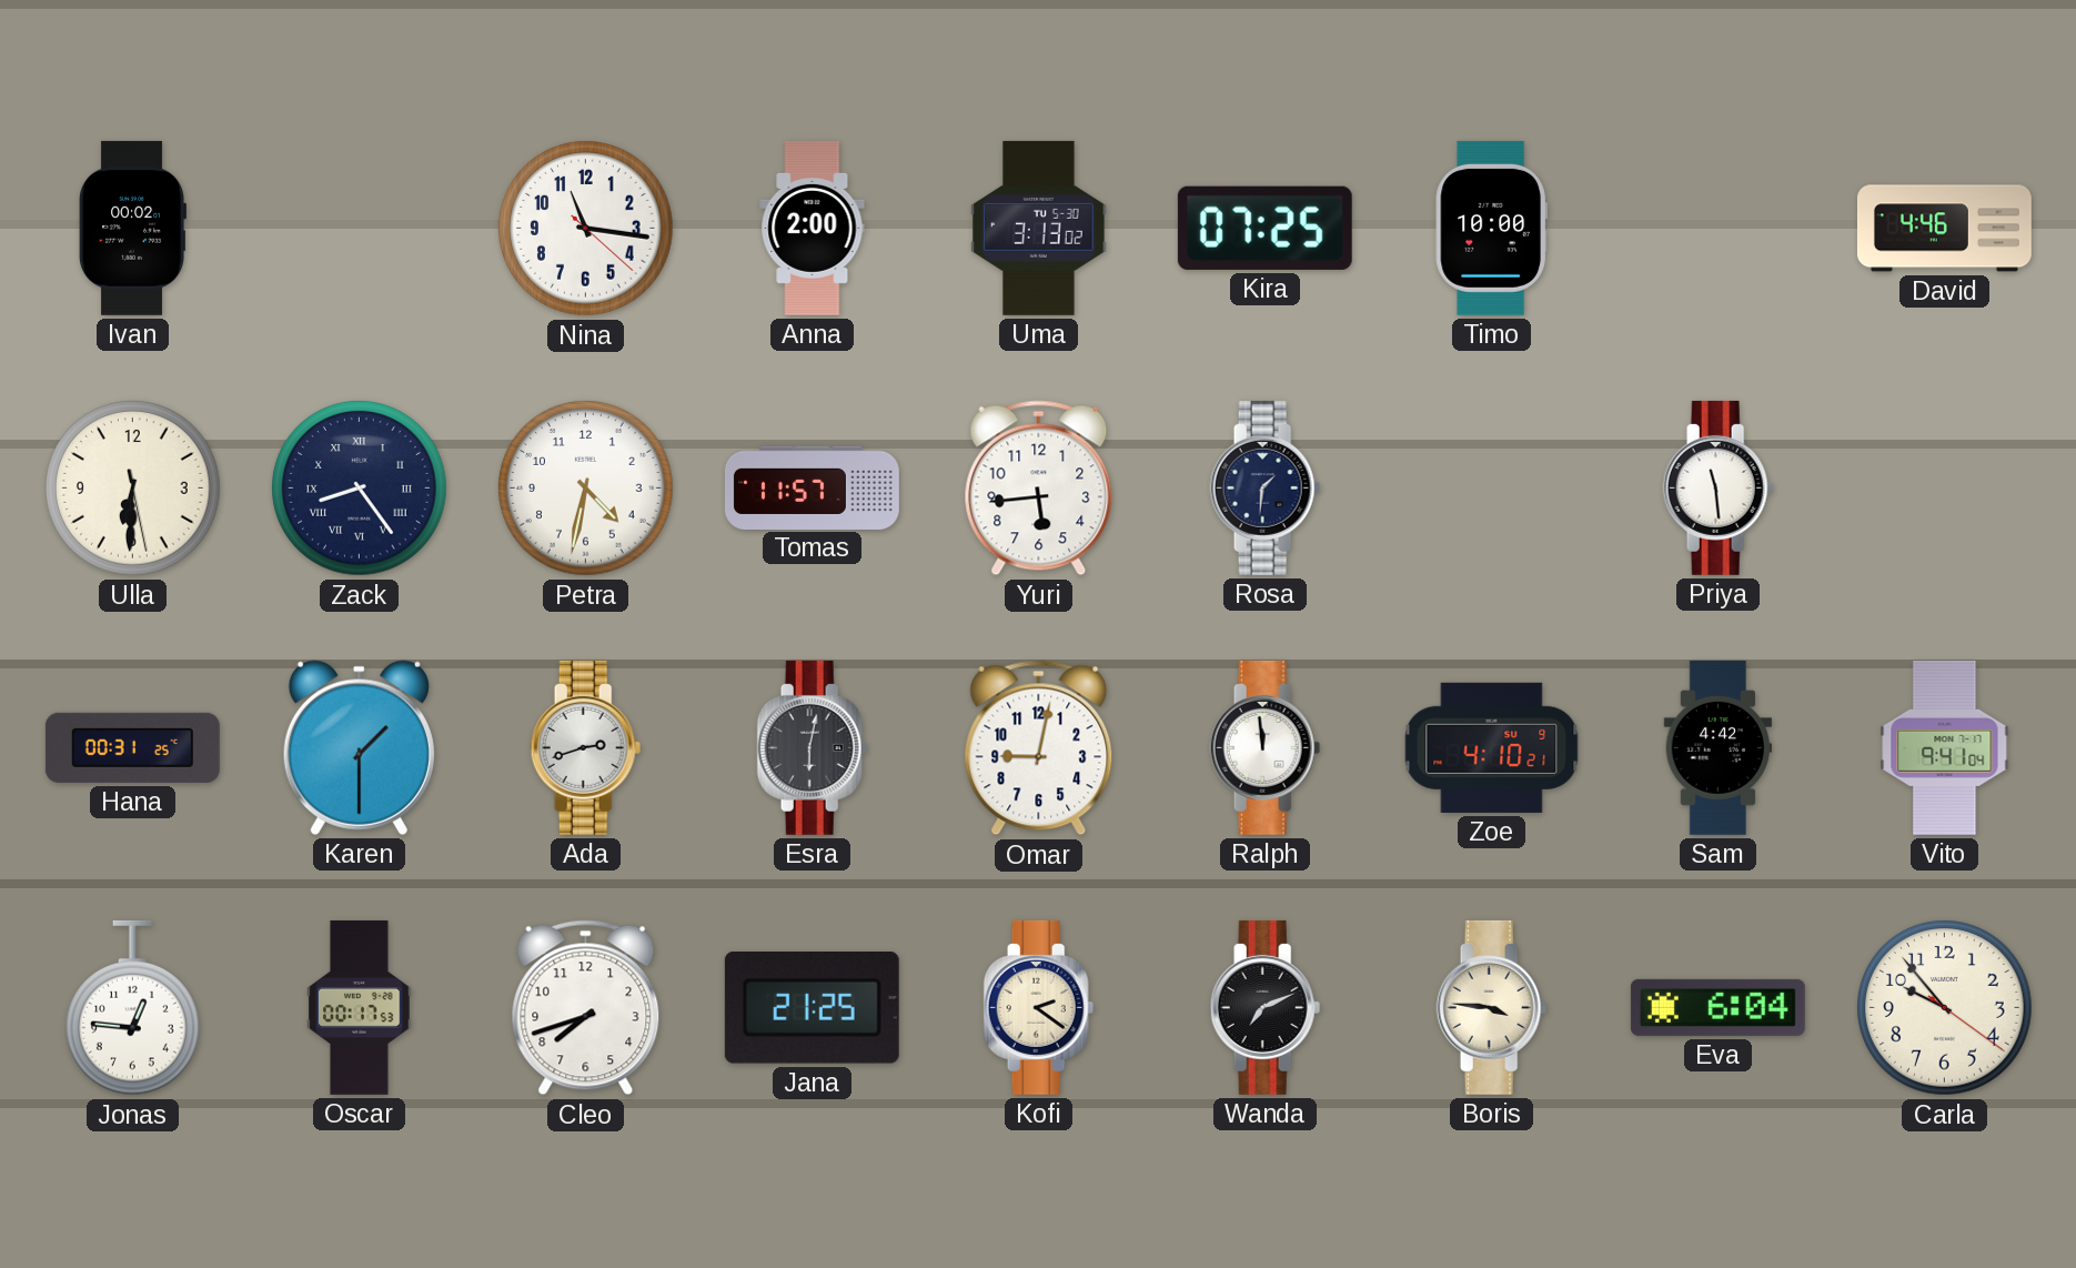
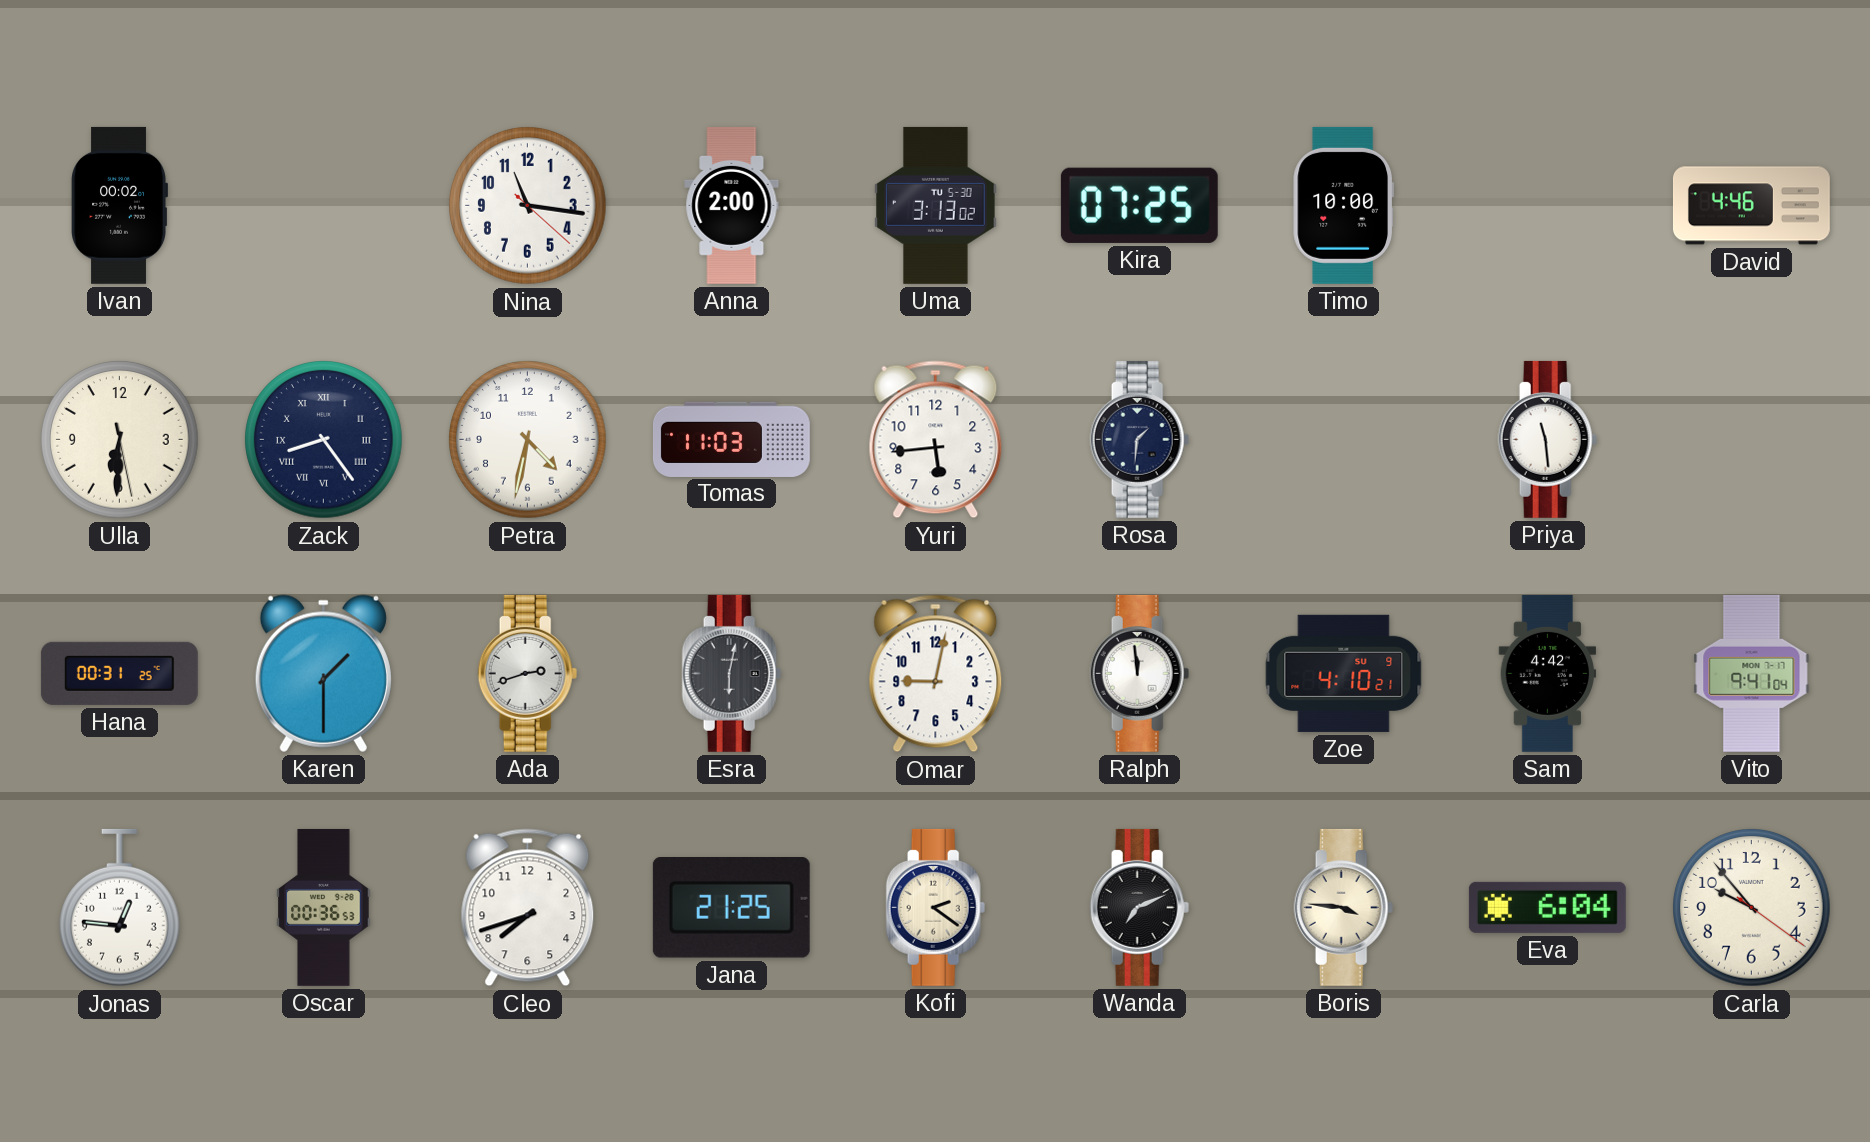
Tomas: 11:57 -> 11:03
Oscar: 00:17 -> 00:36
